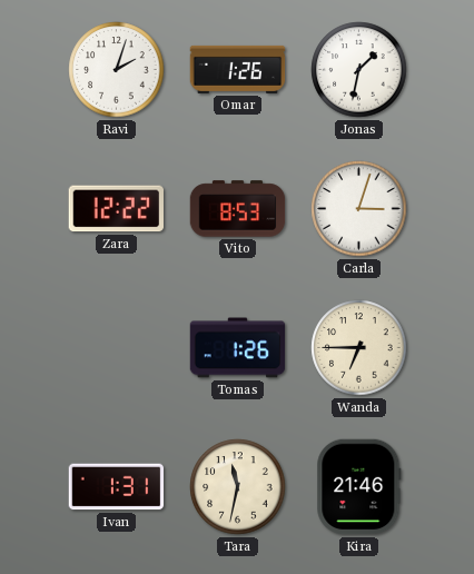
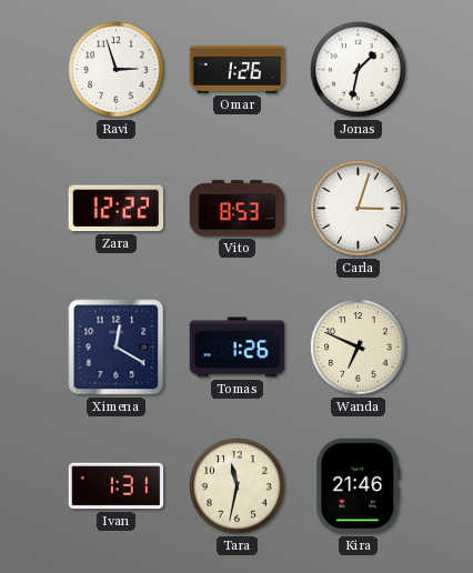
Ravi: 2:03 -> 2:57
Ximena: none -> 12:20
Wanda: 6:45 -> 6:49
